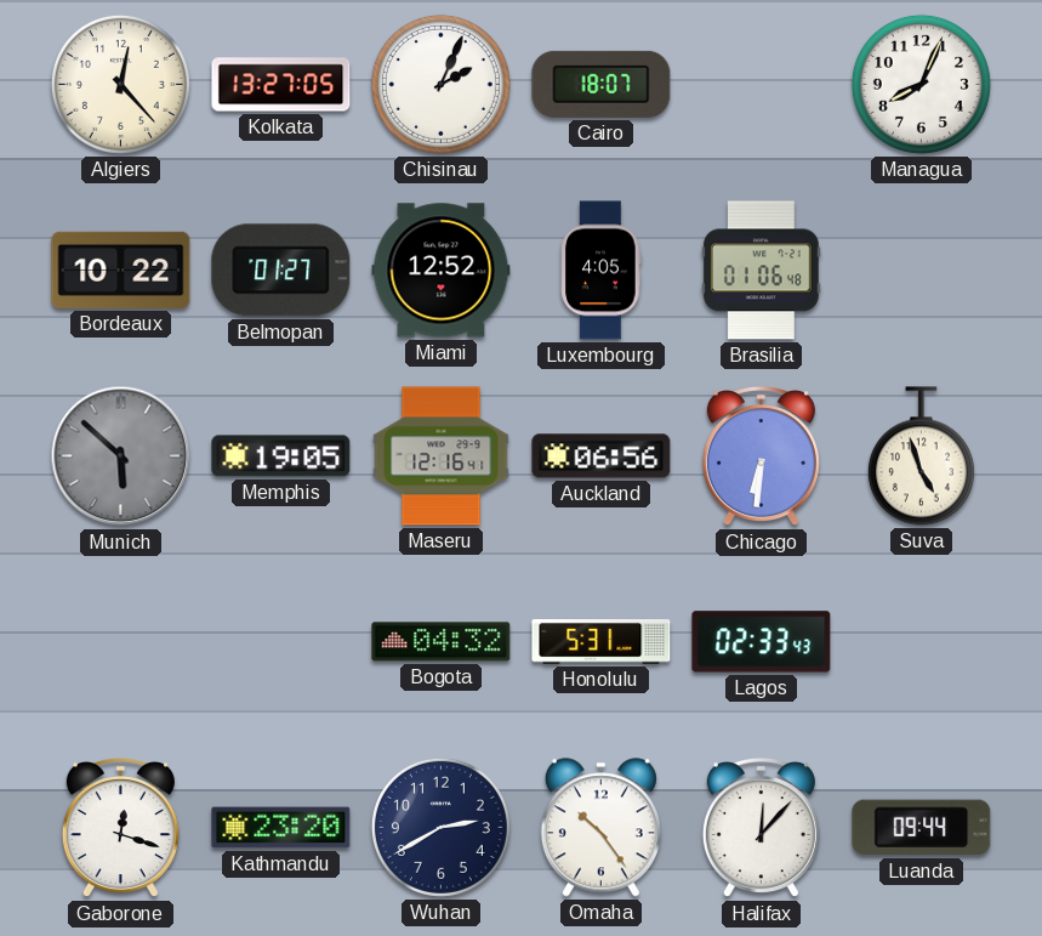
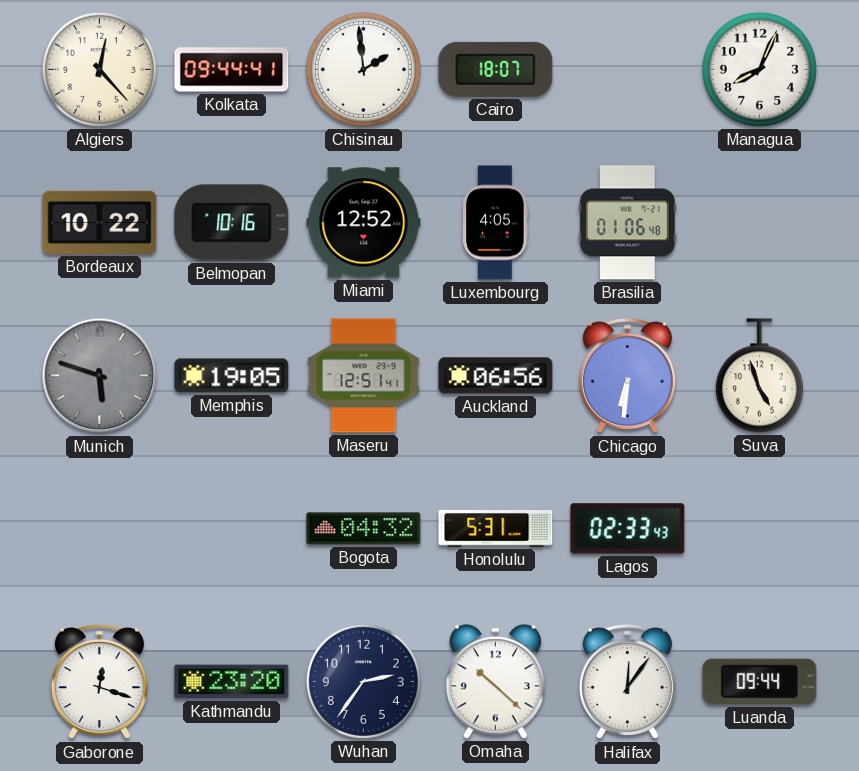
Kolkata: 13:27 -> 09:44
Chisinau: 2:04 -> 1:59
Belmopan: 01:27 -> 10:16
Munich: 5:52 -> 5:48
Maseru: 12:16 -> 12:51
Wuhan: 2:40 -> 2:36
Omaha: 10:24 -> 10:22
Halifax: 12:07 -> 12:06
